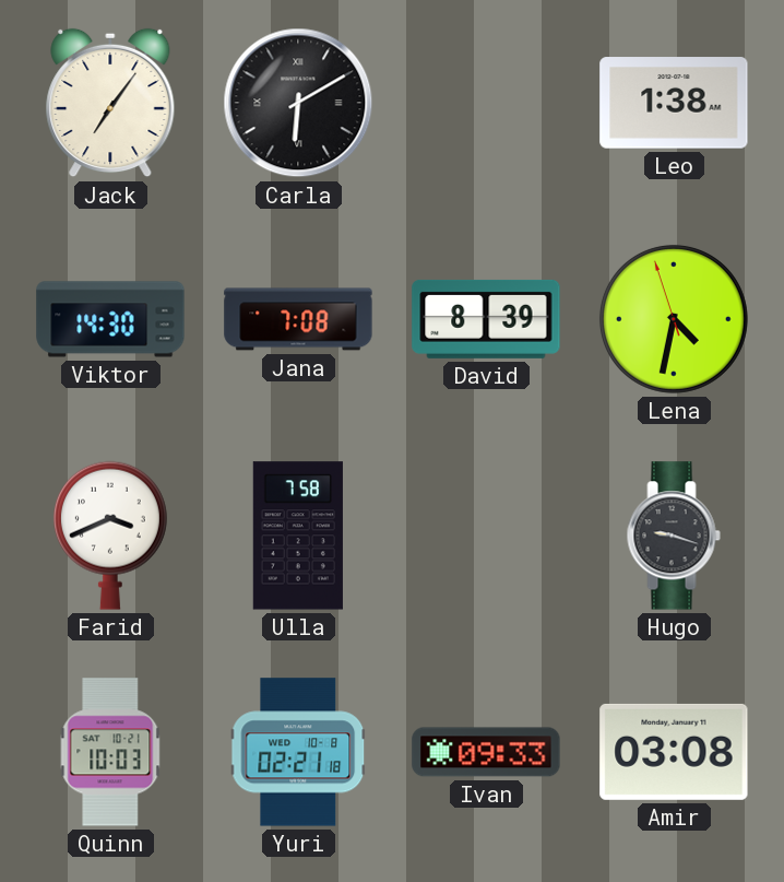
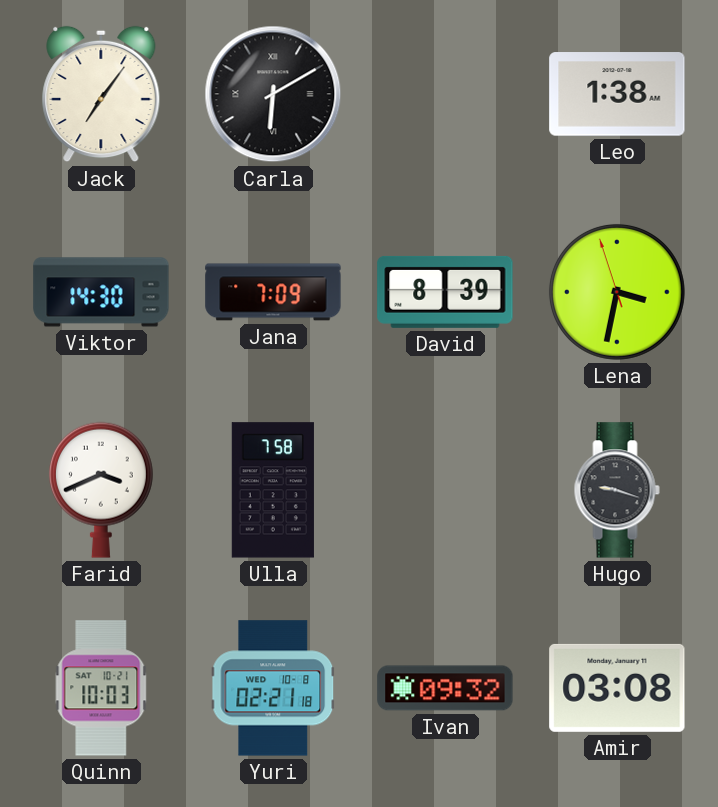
Jana: 7:08 -> 7:09
Lena: 4:31 -> 3:31
Ivan: 09:33 -> 09:32
